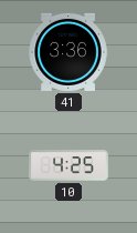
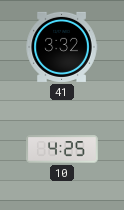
41: 3:36 -> 3:32
